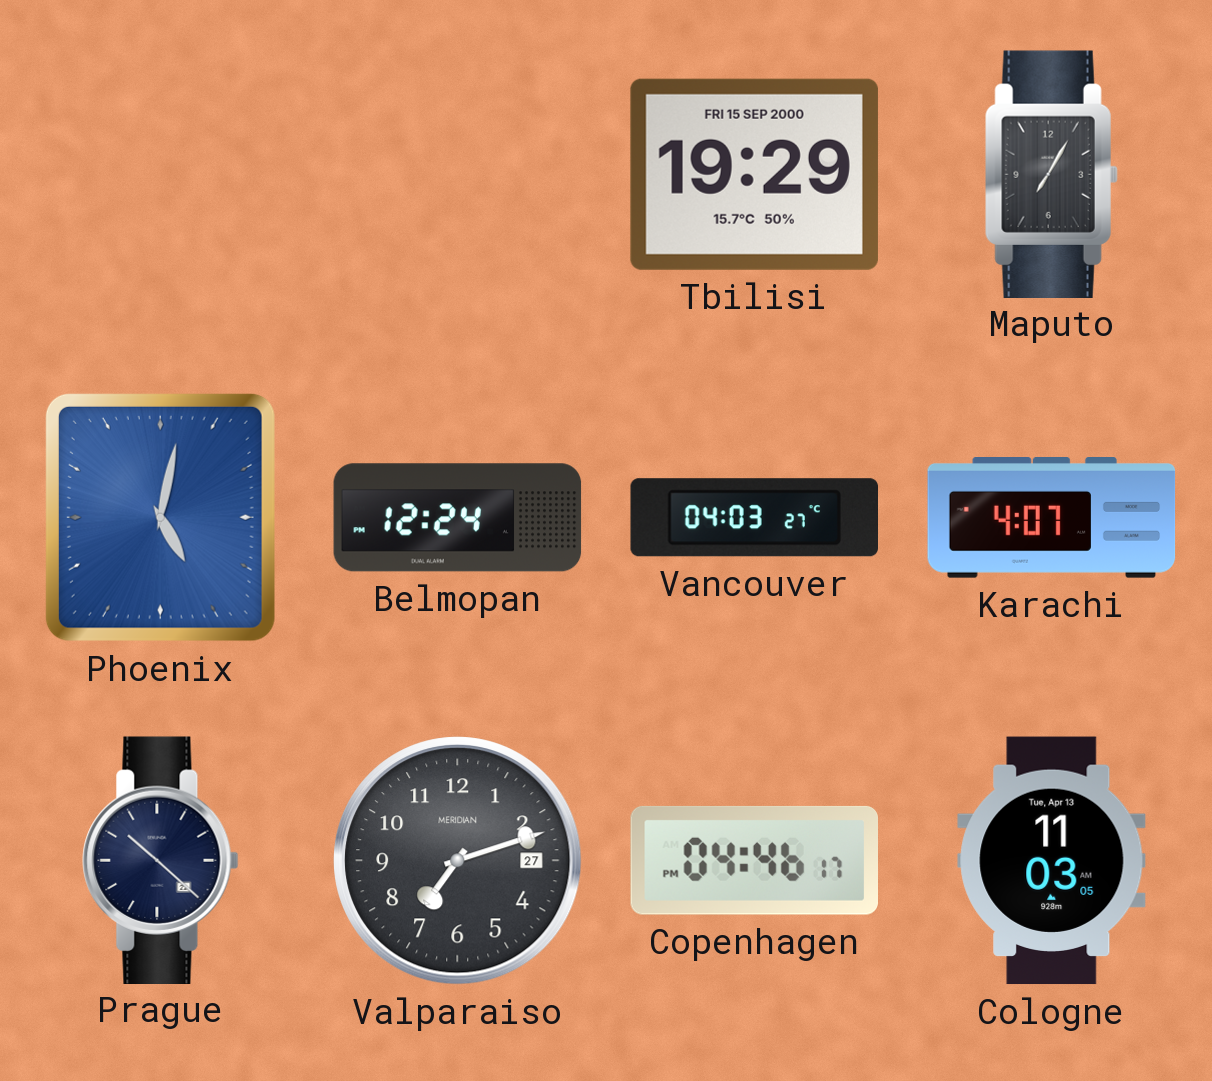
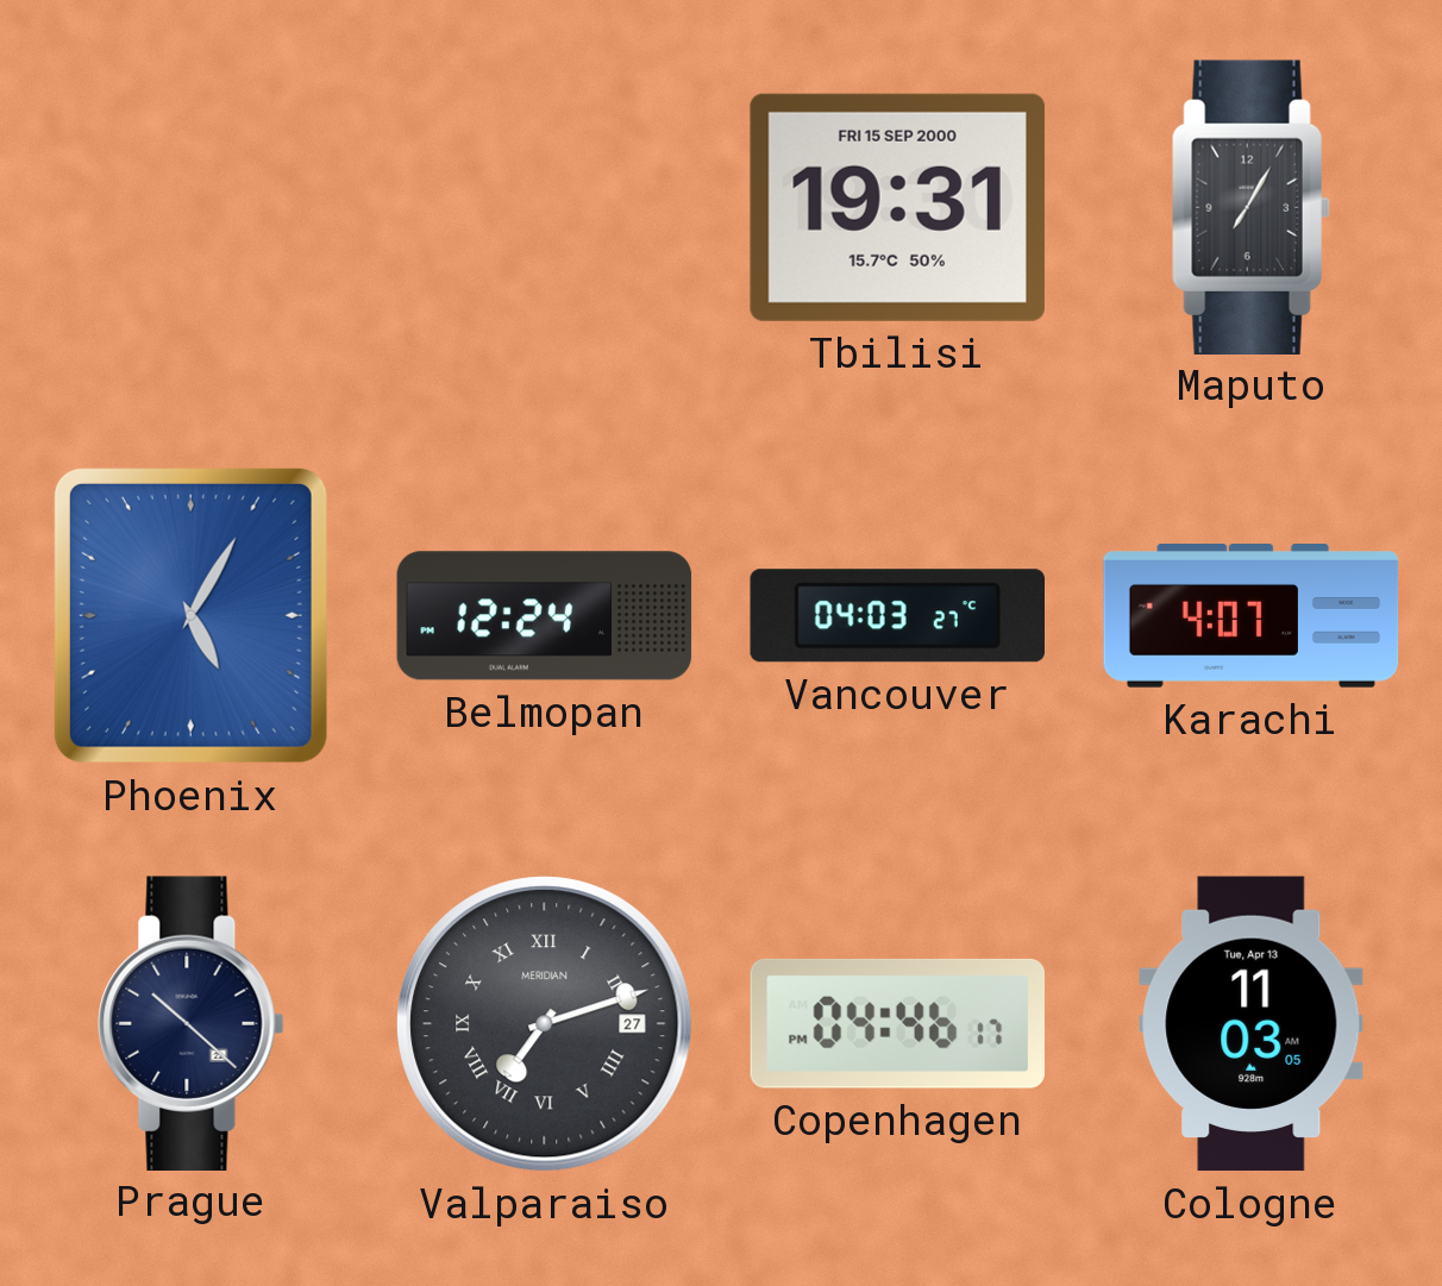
Tbilisi: 19:29 -> 19:31
Phoenix: 5:02 -> 5:05
Valparaiso numerals: Arabic -> Roman
